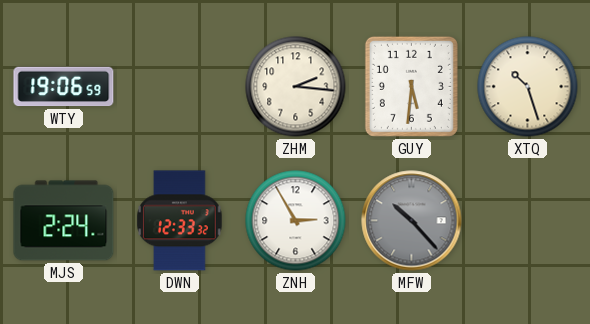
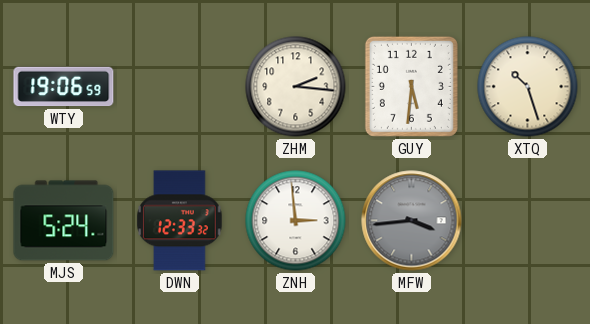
MJS: 2:24 -> 5:24
ZNH: 2:55 -> 2:59
MFW: 10:23 -> 3:44
